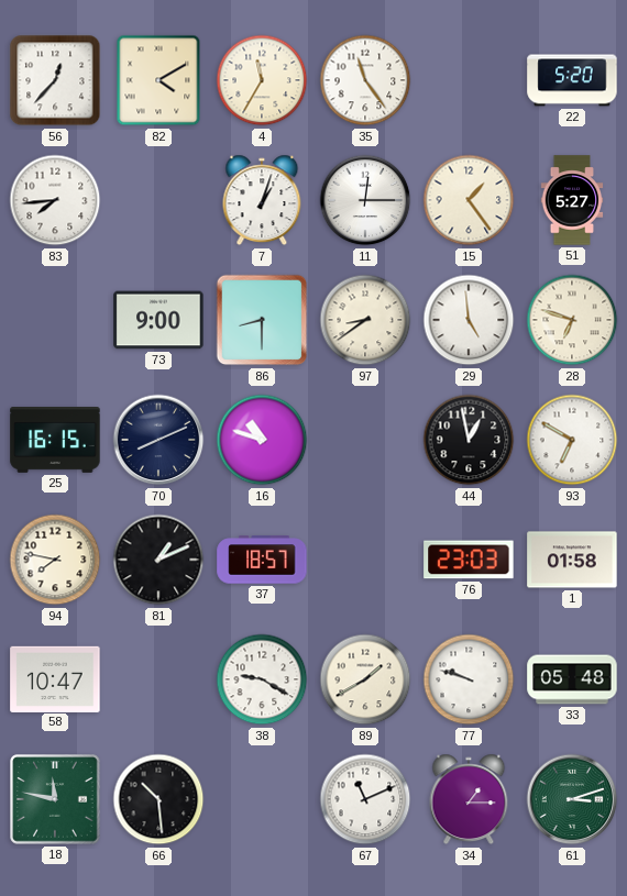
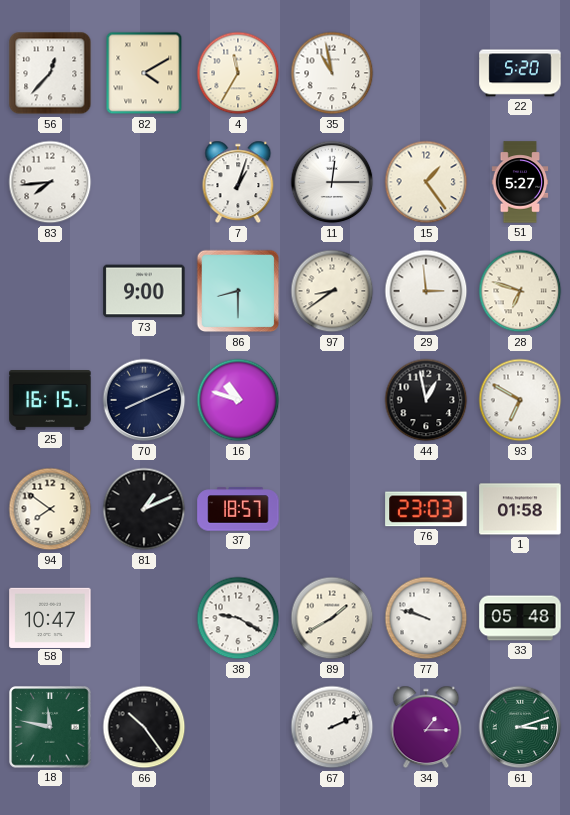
35: 11:24 -> 10:58
29: 4:59 -> 2:59
94: 7:47 -> 7:51
66: 10:29 -> 10:24
67: 11:11 -> 2:11
